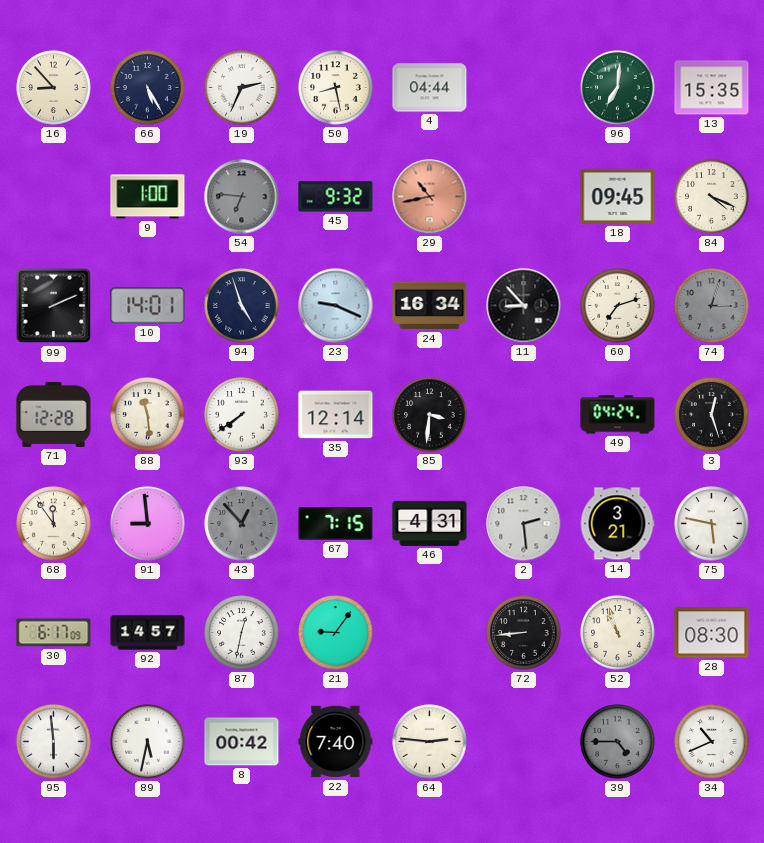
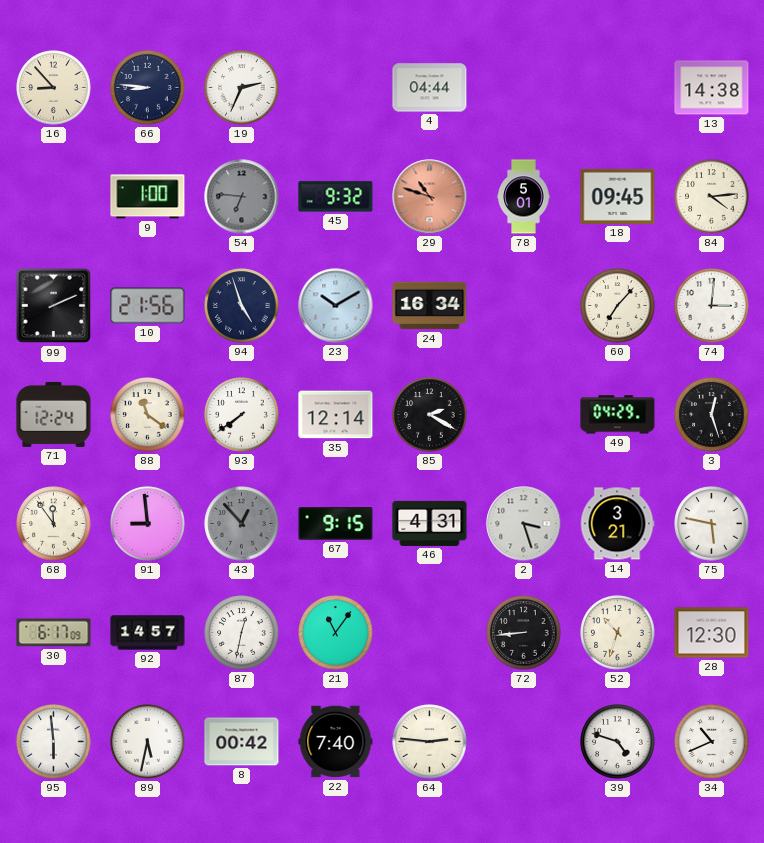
66: 5:25 -> 8:46
50: 8:28 -> none
96: 7:01 -> none
13: 15:35 -> 14:38
29: 10:43 -> 10:48
78: none -> 5:01
84: 4:19 -> 4:14
10: 14:01 -> 21:56
23: 9:19 -> 10:10
11: 8:53 -> none
60: 7:12 -> 7:07
74: 3:03 -> 3:01
74 dial: grey -> white
71: 12:28 -> 12:24
88: 11:29 -> 11:21
85: 3:31 -> 2:20
49: 04:24 -> 04:29
67: 7:15 -> 9:15
2: 2:29 -> 3:27
21: 9:06 -> 11:06
52: 10:57 -> 10:33
28: 08:30 -> 12:30
39: 4:45 -> 4:48
39 dial: grey -> white
